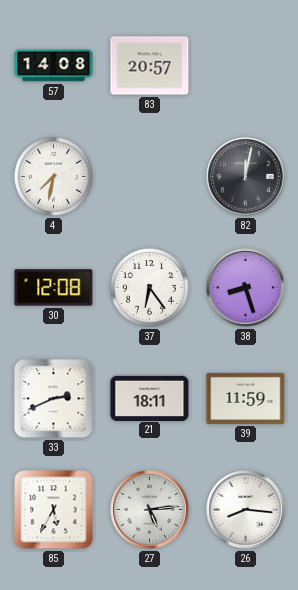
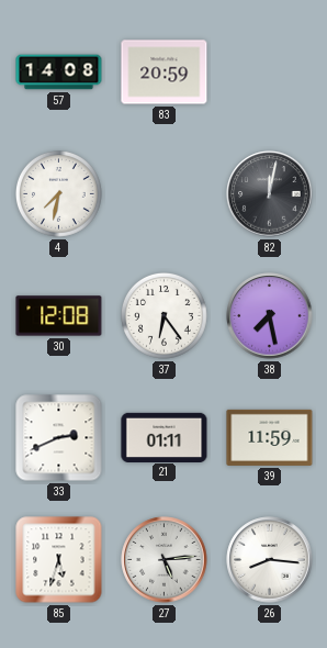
83: 20:57 -> 20:59
38: 8:27 -> 7:28
21: 18:11 -> 01:11
85: 5:35 -> 5:33
